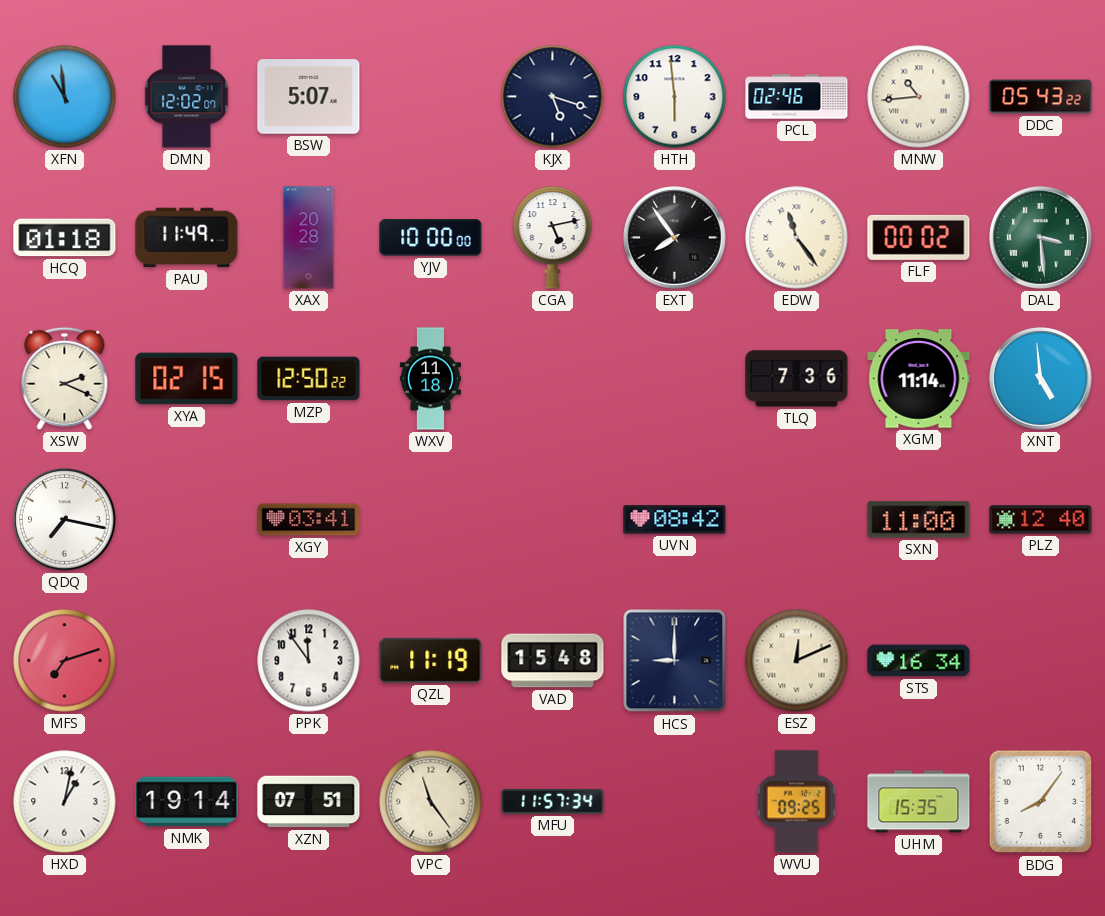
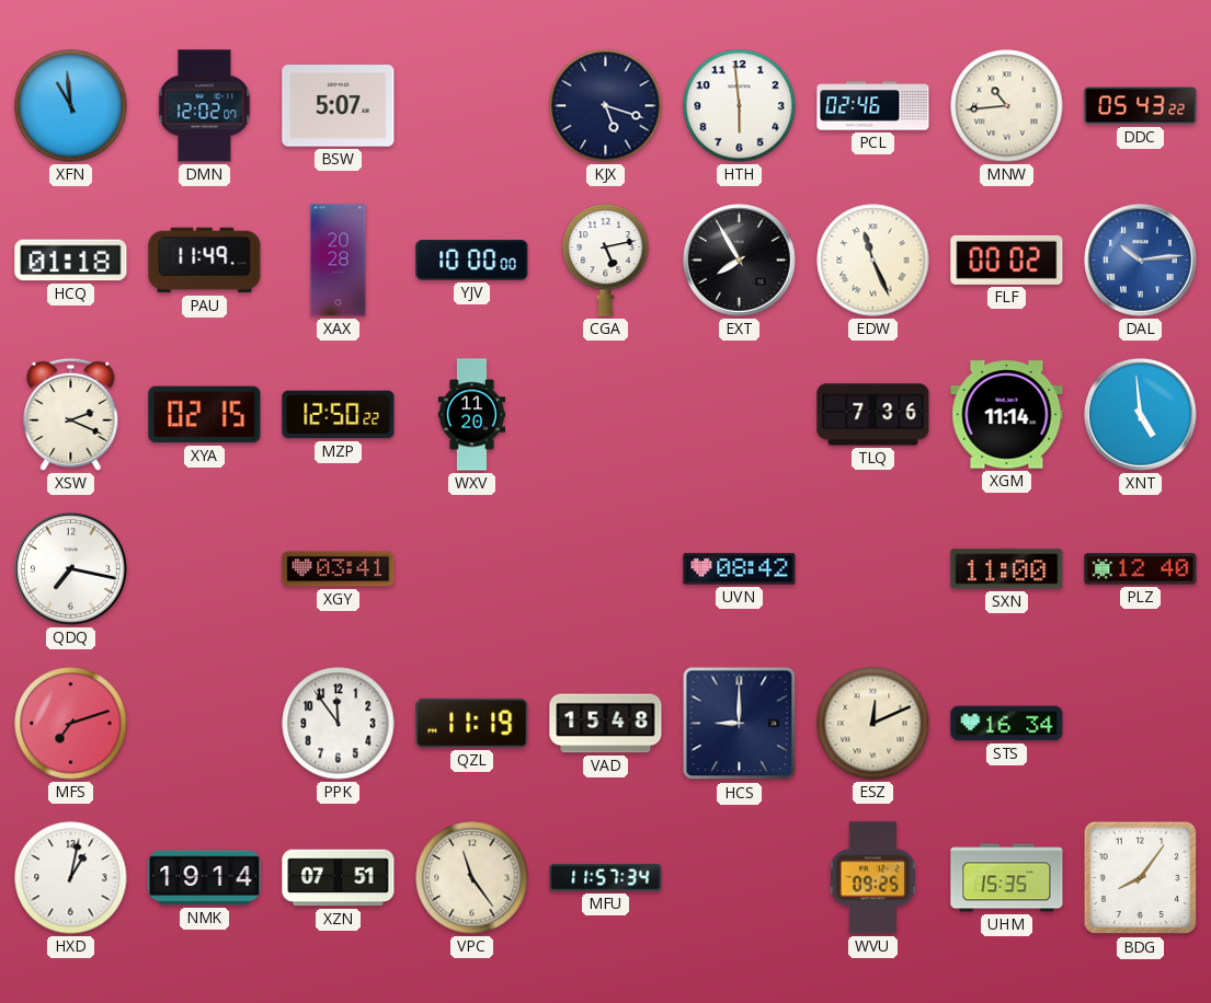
EXT: 7:54 -> 7:55
EDW: 11:24 -> 11:26
DAL: 3:29 -> 10:14
DAL dial: green -> blue
WXV: 11:18 -> 11:20
